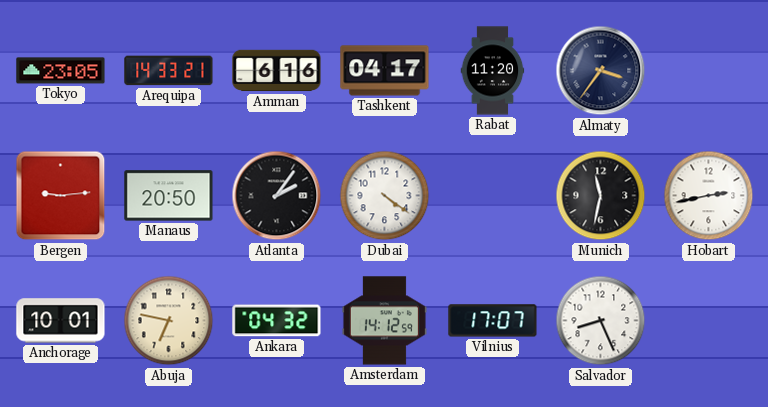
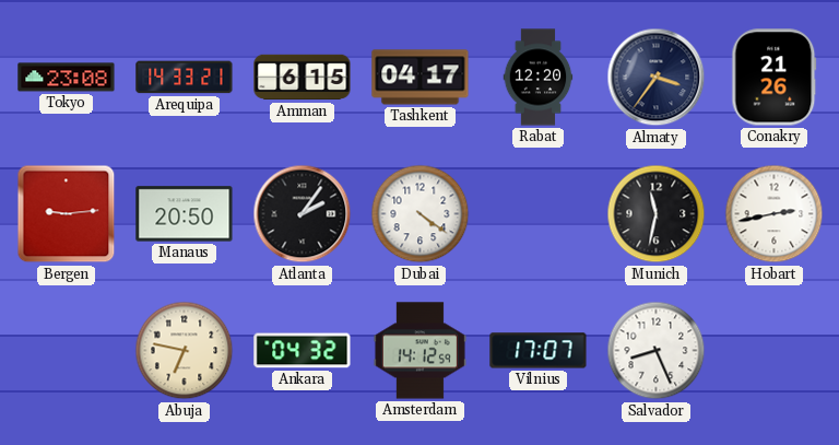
Tokyo: 23:05 -> 23:08
Amman: 6:16 -> 6:15
Rabat: 11:20 -> 12:20
Conakry: none -> 21:26
Anchorage: 10:01 -> none
